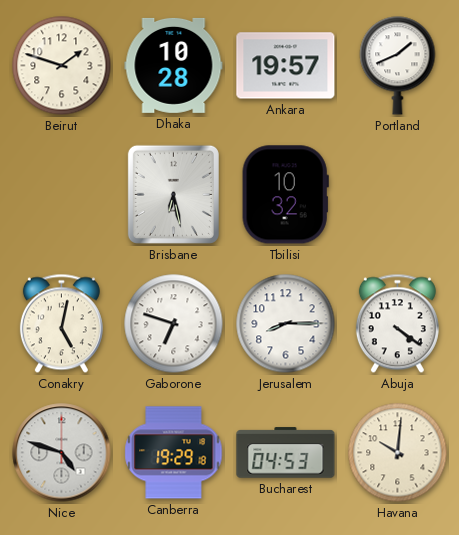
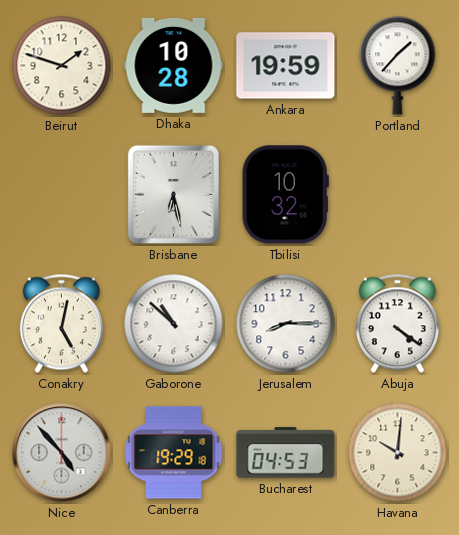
Ankara: 19:57 -> 19:59
Portland: 1:41 -> 1:37
Gaborone: 6:48 -> 10:52
Nice: 4:48 -> 4:53
